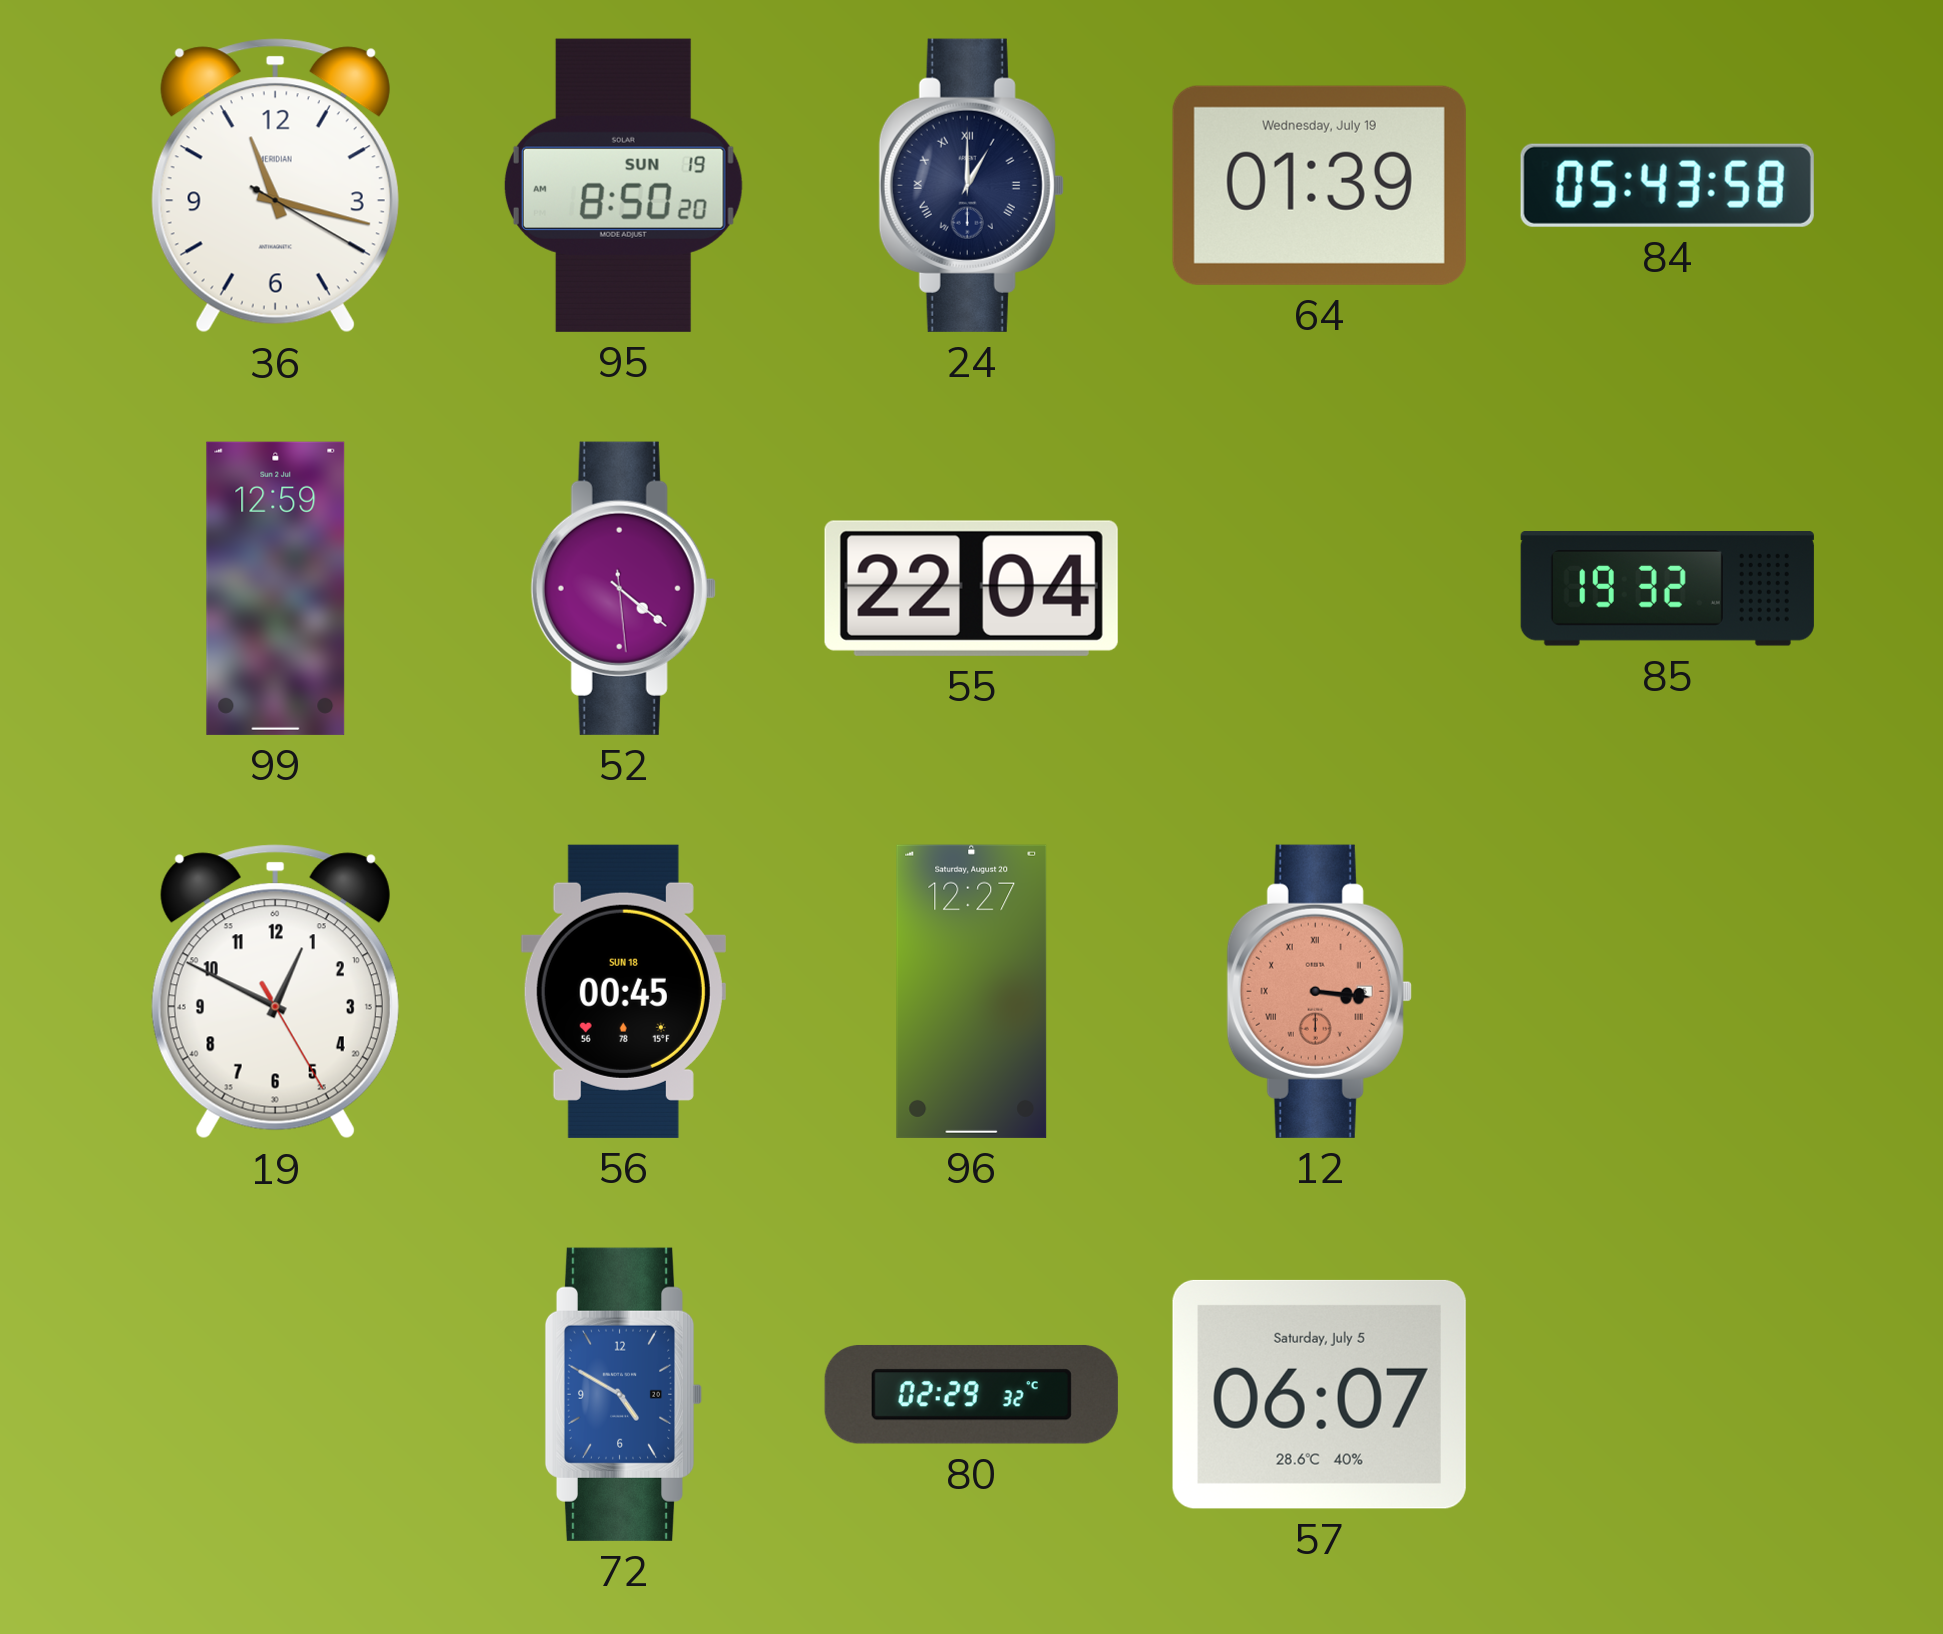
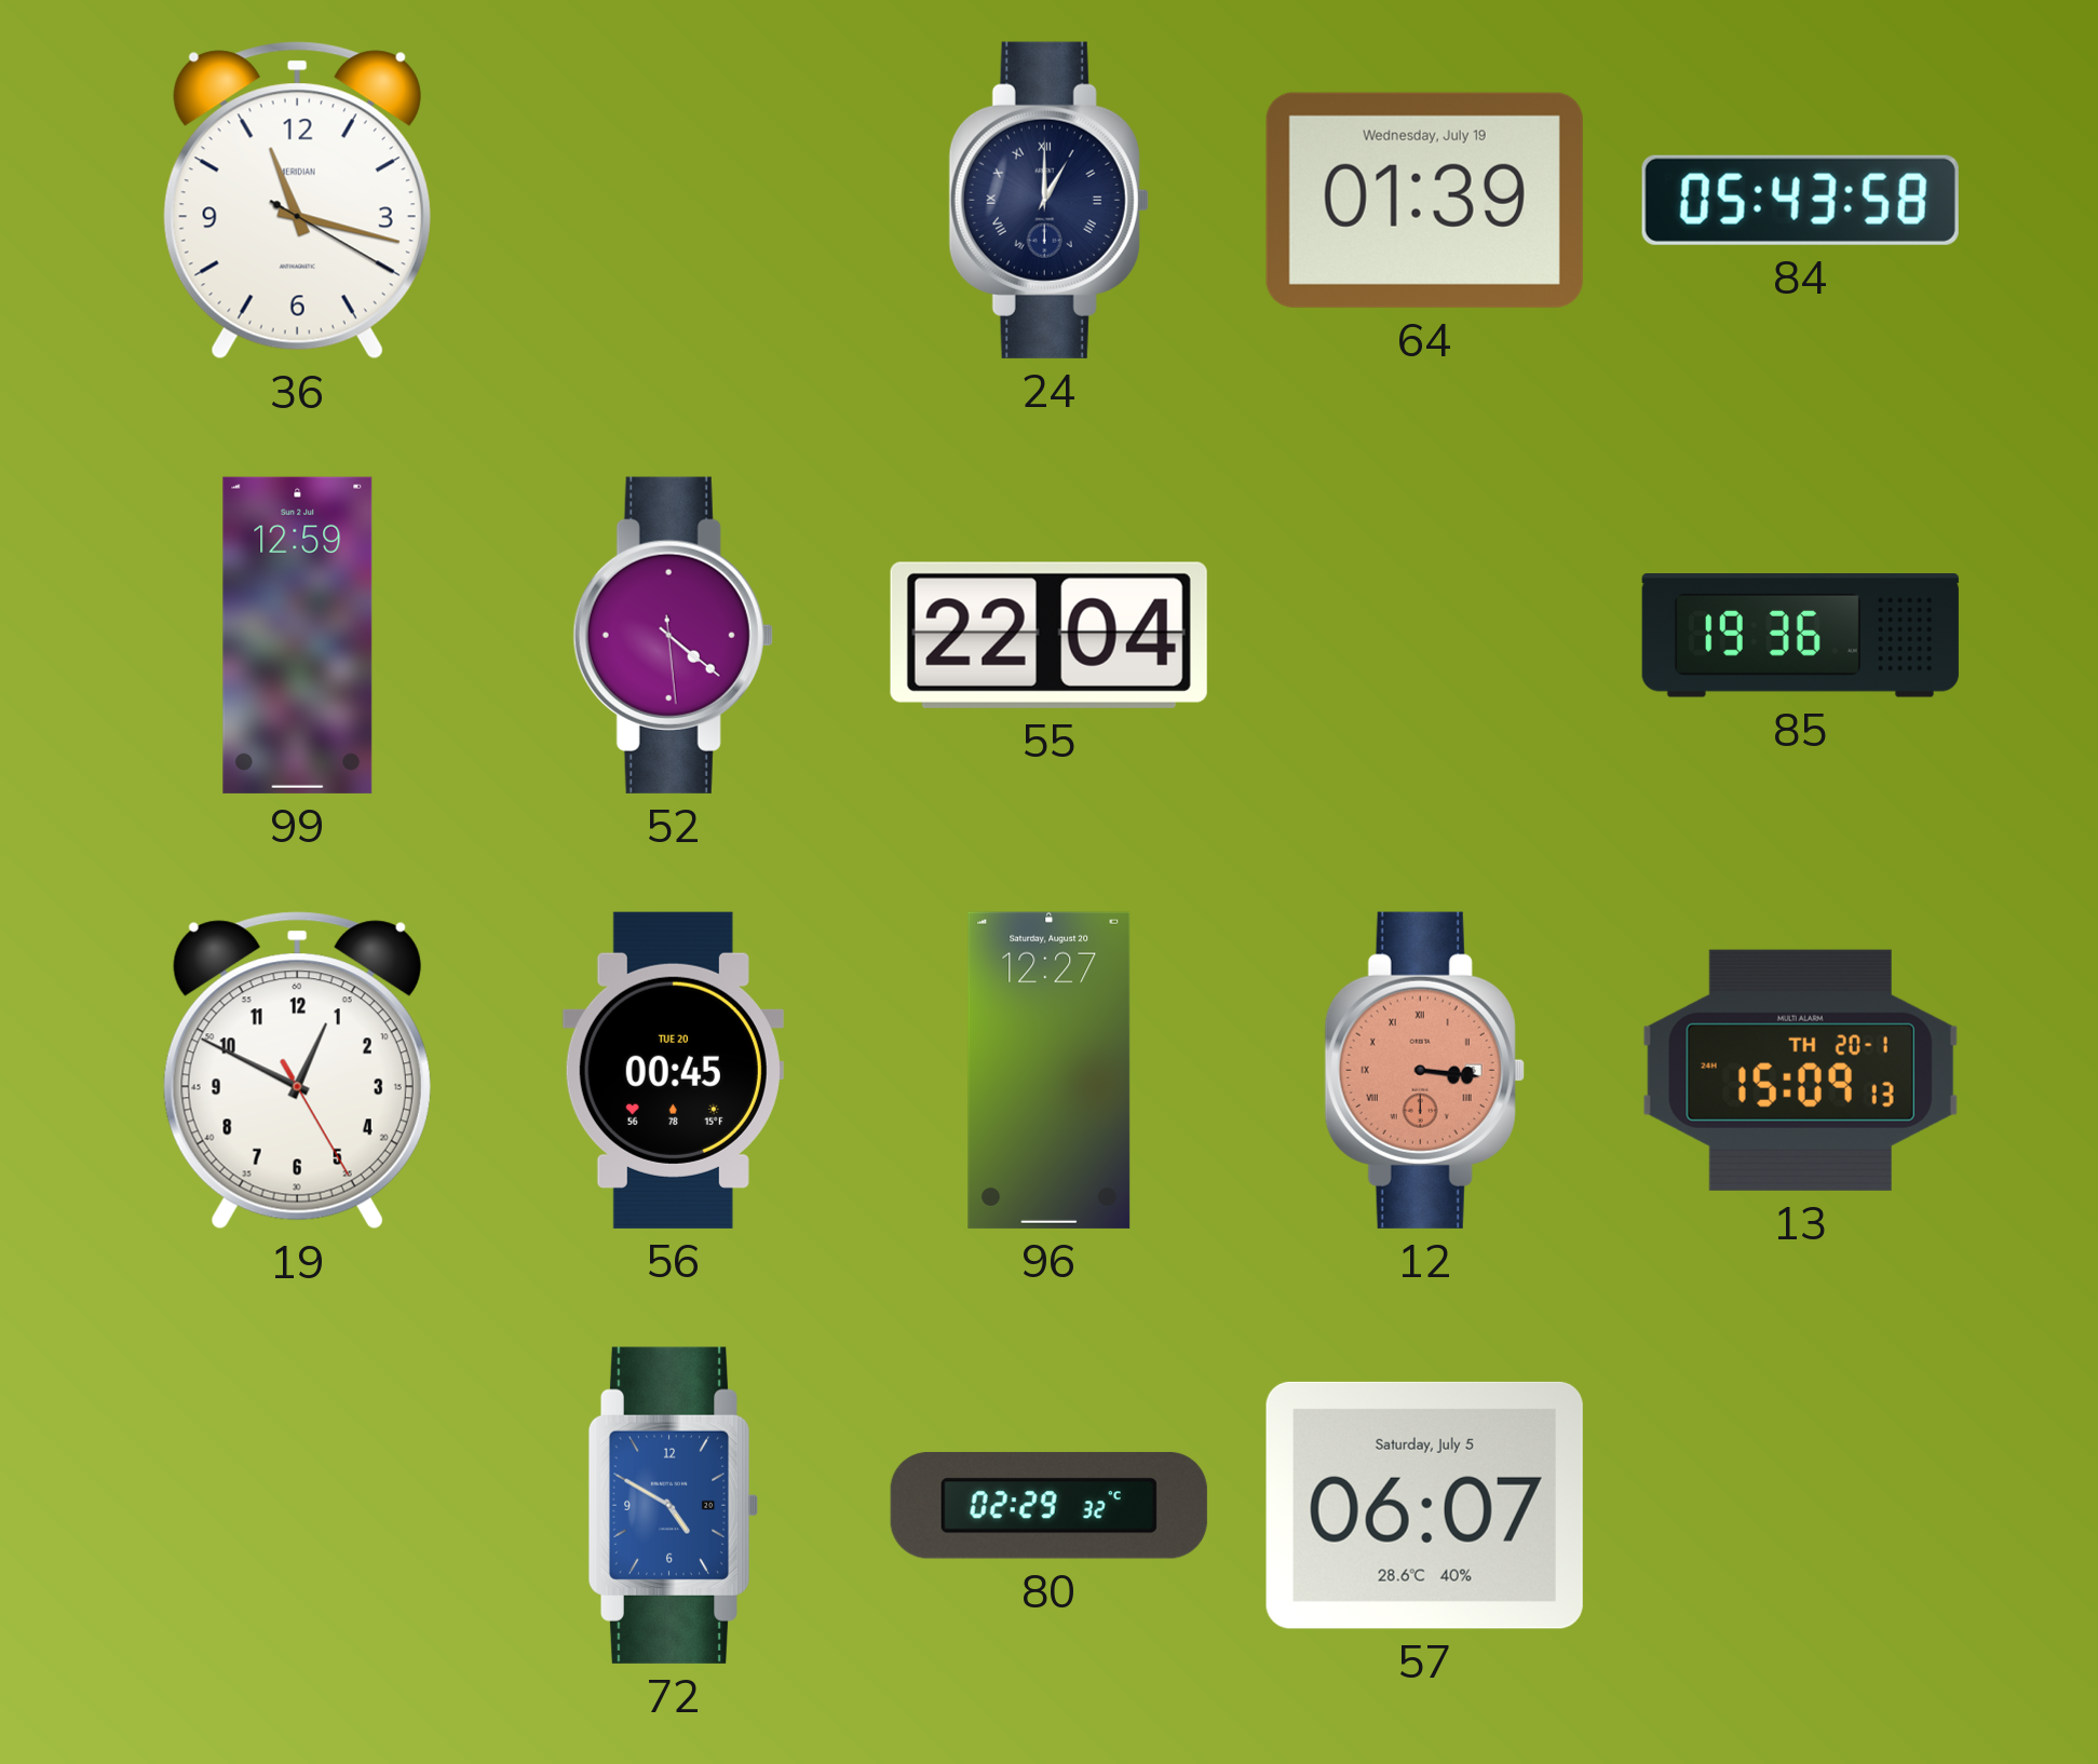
95: 8:50 -> none
85: 19:32 -> 19:36
56 date: SUN 18 -> TUE 20
13: none -> 15:09
